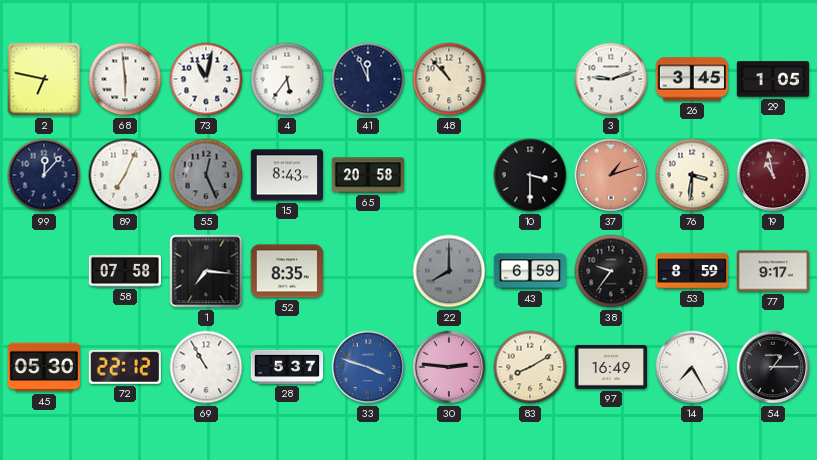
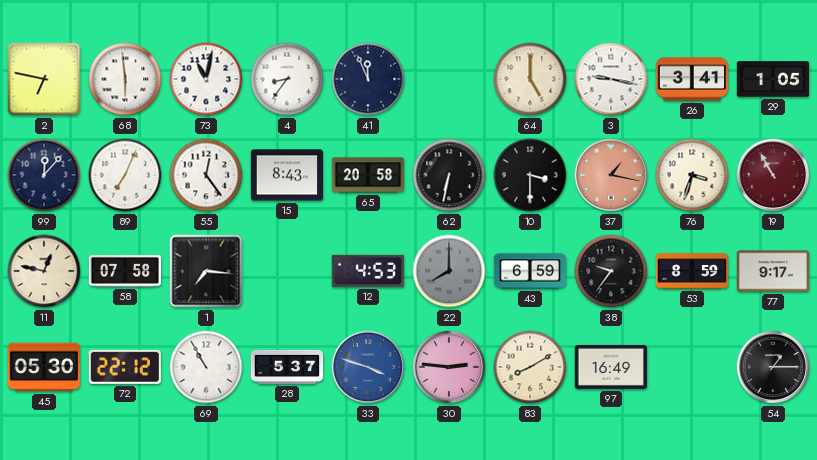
4: 5:36 -> 8:36
48: 10:53 -> none
64: none -> 5:00
3: 9:12 -> 9:17
26: 3:45 -> 3:41
55: 12:26 -> 12:24
55 dial: grey -> white
62: none -> 6:32
37: 1:12 -> 1:17
76: 3:31 -> 3:33
19: 10:58 -> 10:55
11: none -> 12:47
52: 8:35 -> none
12: none -> 4:53
14: 7:25 -> none
